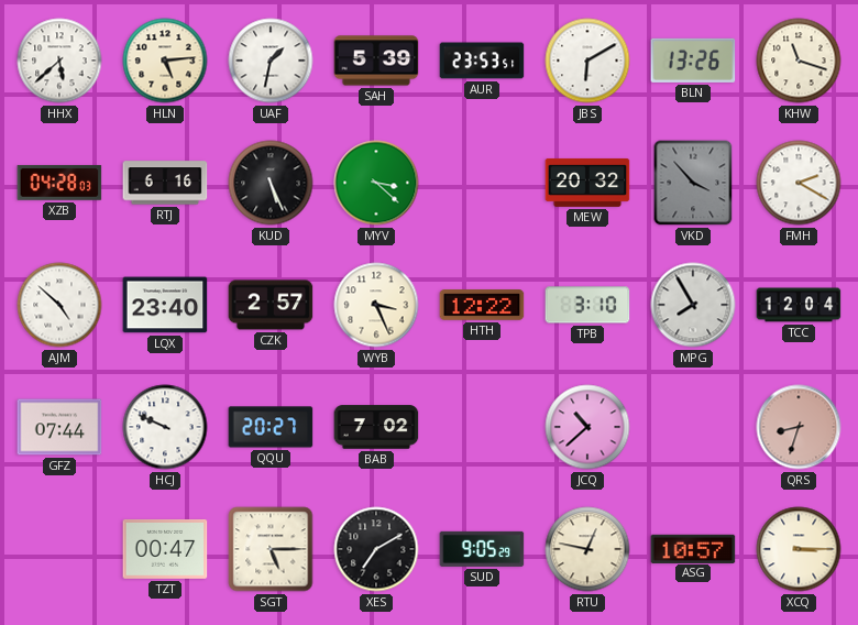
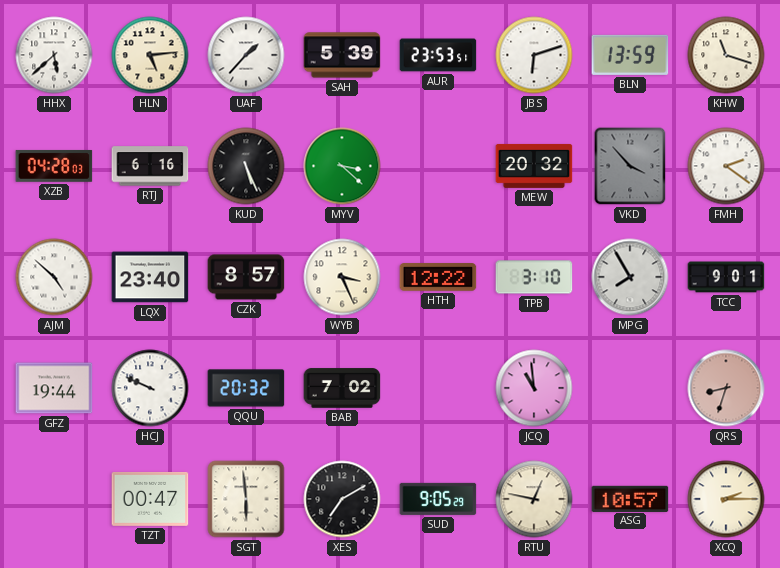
UAF: 1:32 -> 1:37
JBS: 6:10 -> 6:12
BLN: 13:26 -> 13:59
FMH: 2:20 -> 2:21
CZK: 2:57 -> 8:57
TCC: 12:04 -> 9:01
GFZ: 07:44 -> 19:44
QQU: 20:27 -> 20:32
JCQ: 10:38 -> 10:59
SGT: 5:15 -> 5:59
XCQ: 3:15 -> 2:15
